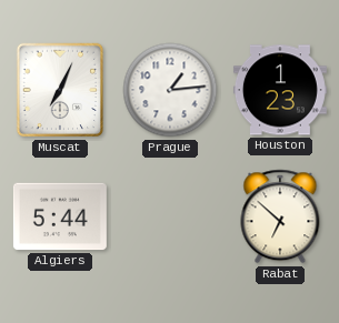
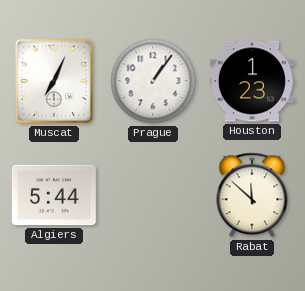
Prague: 1:14 -> 1:06
Rabat: 6:52 -> 11:52
